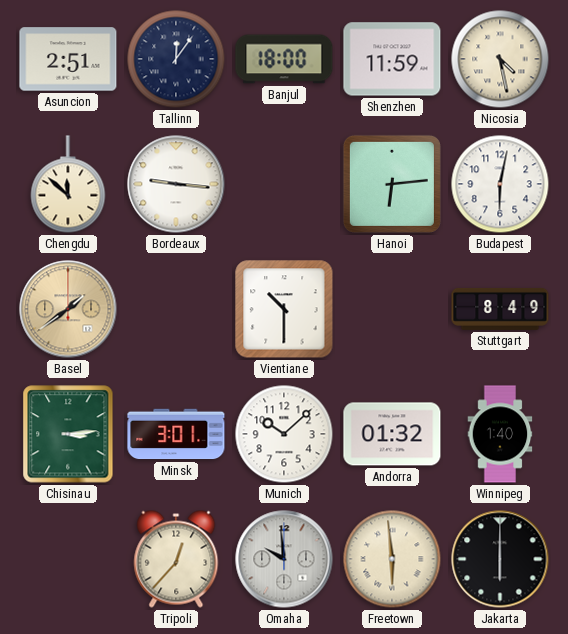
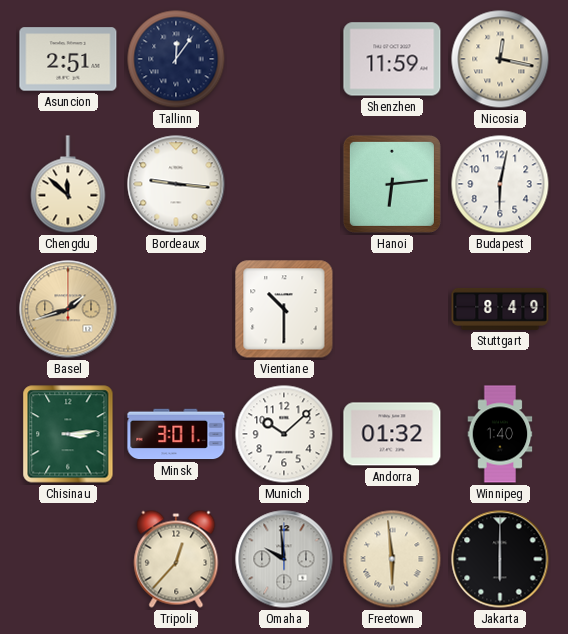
Banjul: 18:00 -> none
Nicosia: 4:28 -> 12:17
Basel: 1:39 -> 1:42
